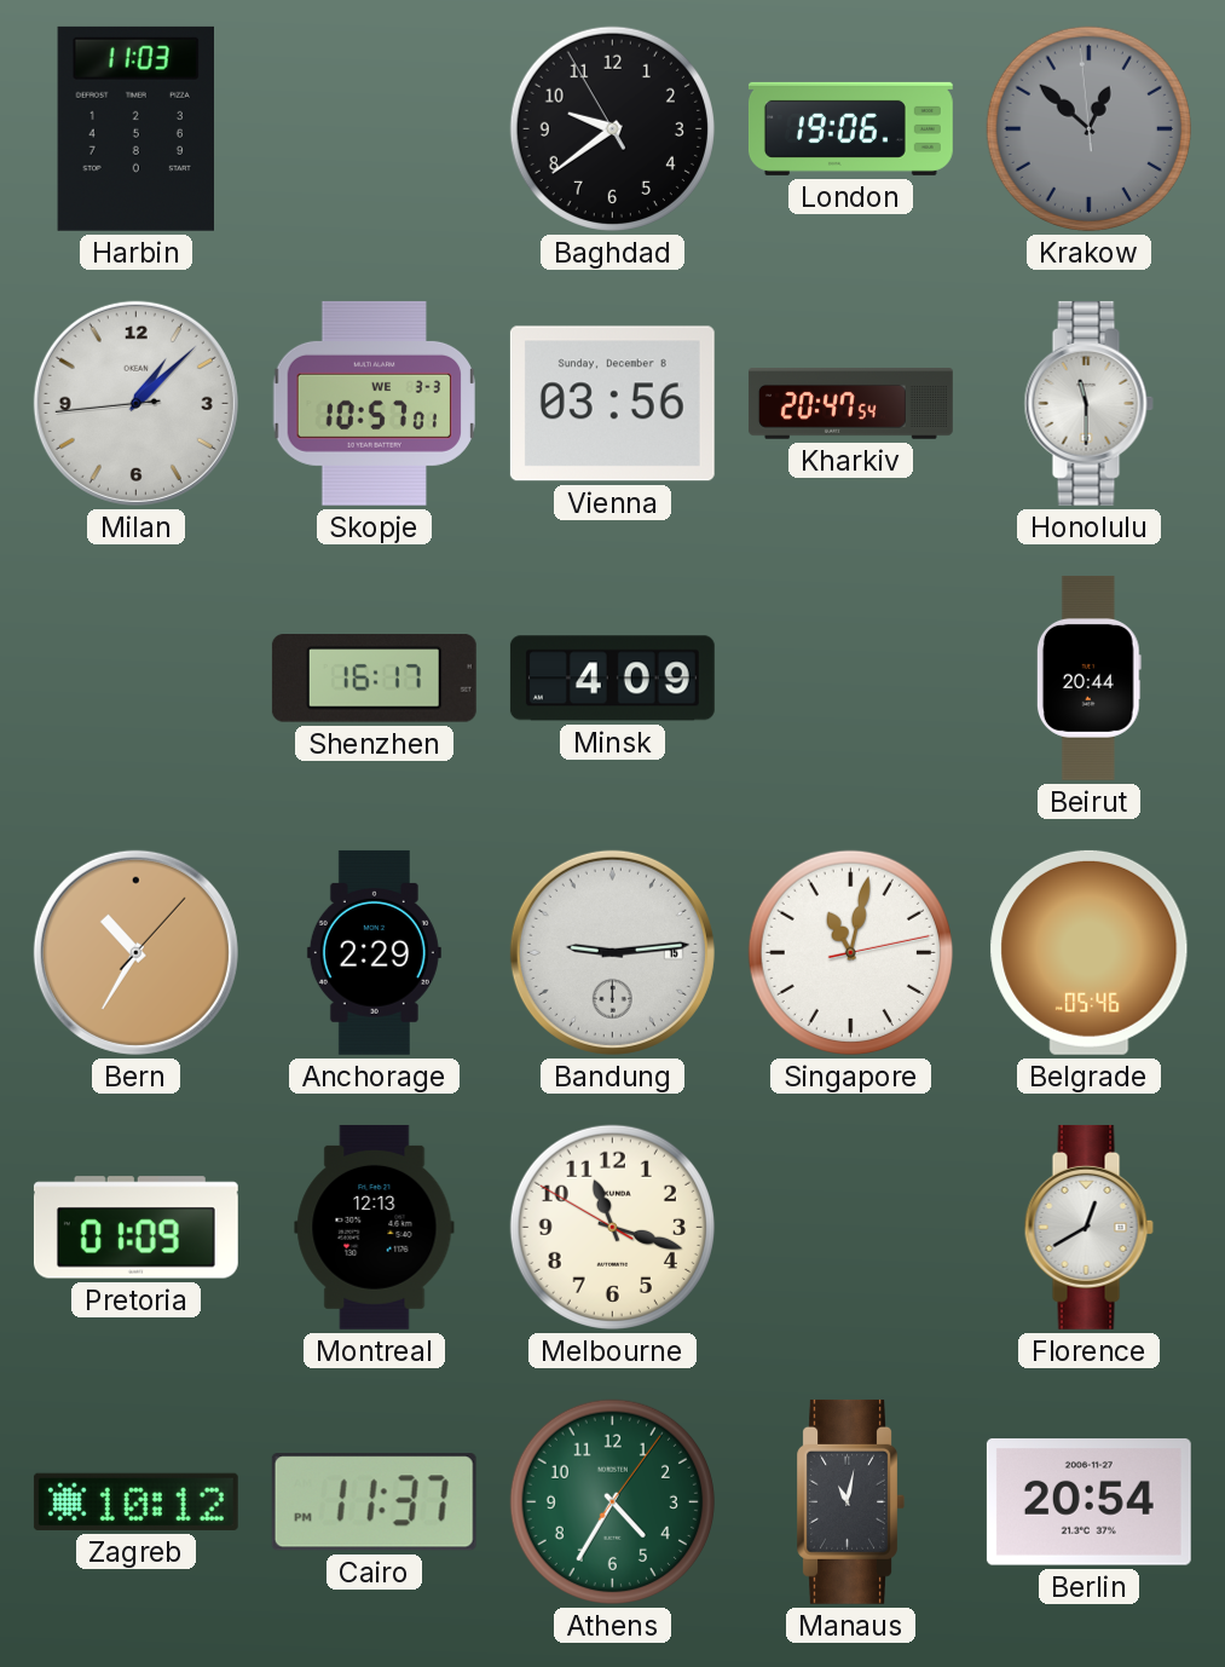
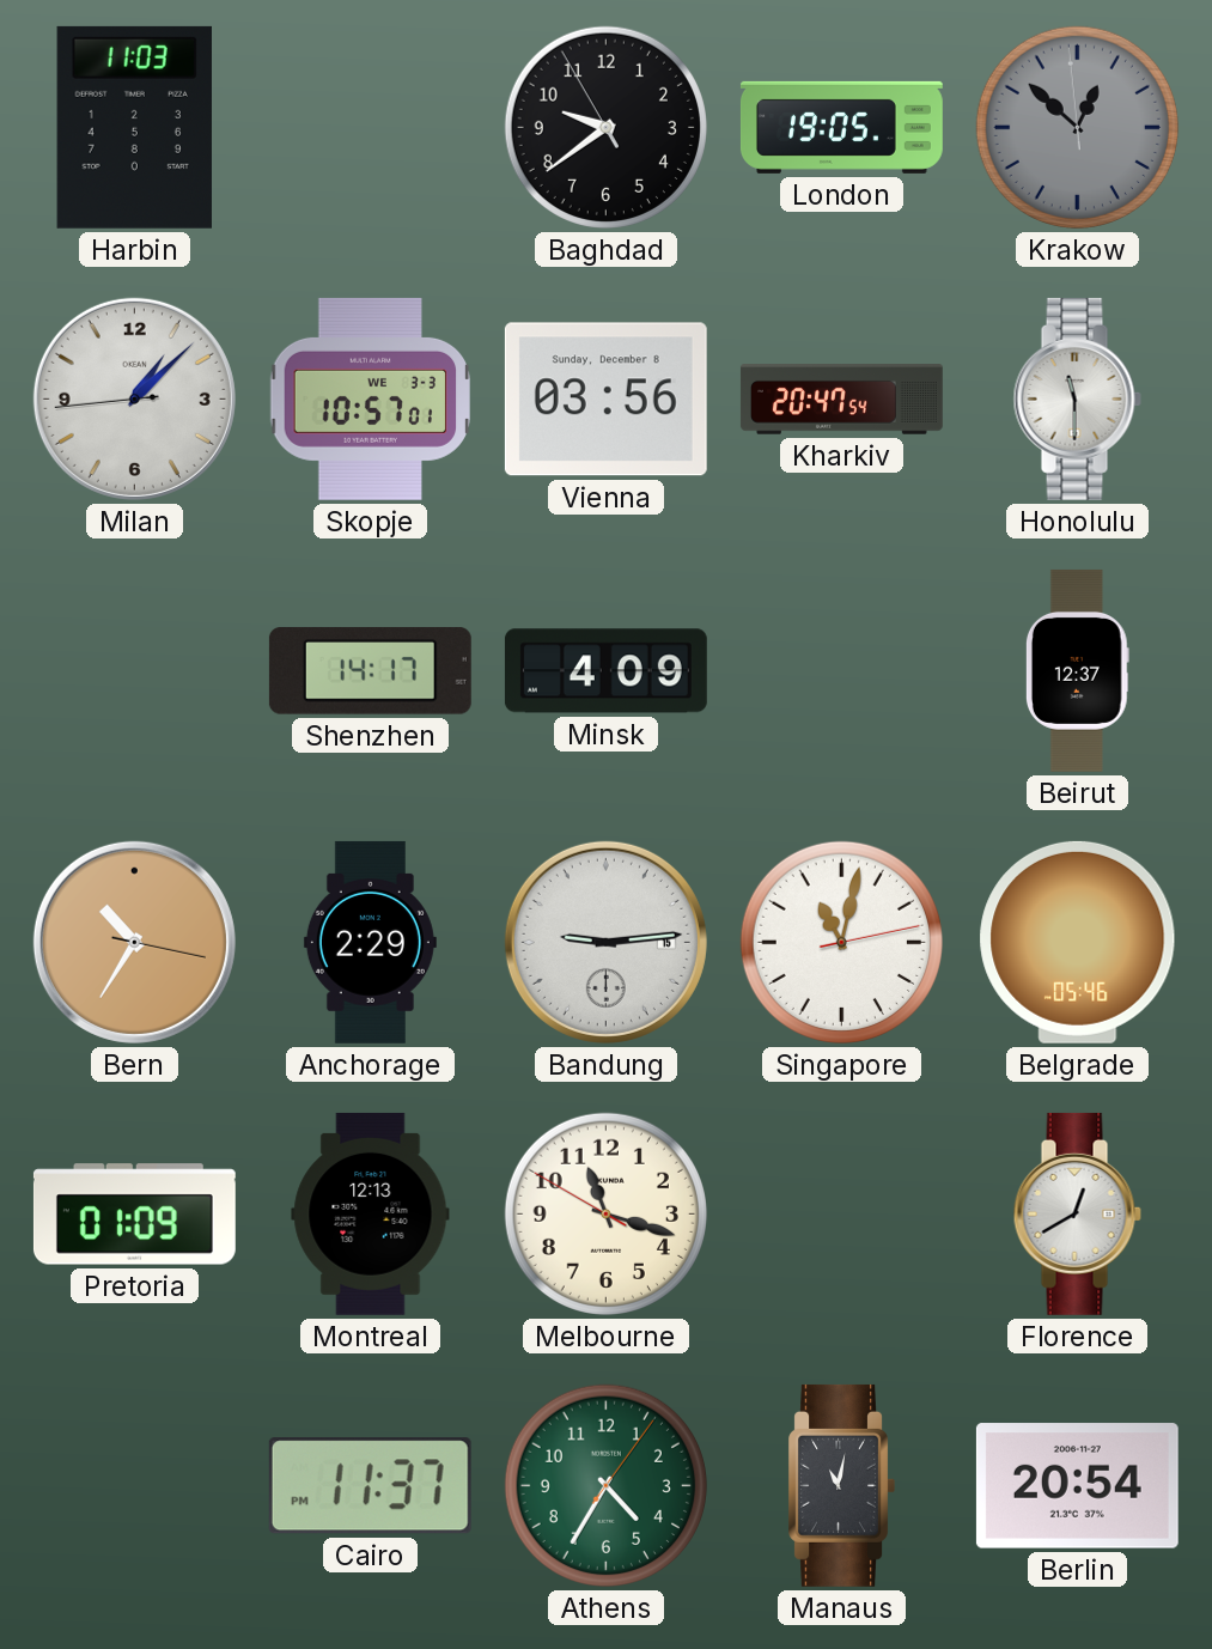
London: 19:06 -> 19:05
Shenzhen: 16:17 -> 14:17
Beirut: 20:44 -> 12:37
Bern: 10:35:07 -> 10:35:17
Zagreb: 10:12 -> none
